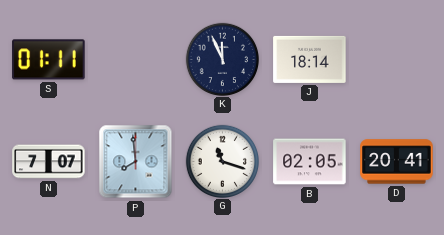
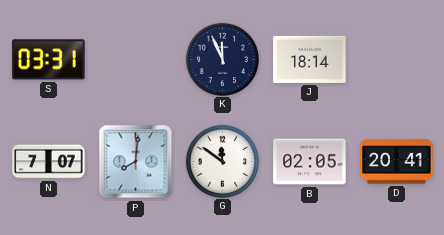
S: 01:11 -> 03:31
P: 7:59 -> 8:01
G: 11:18 -> 11:51
